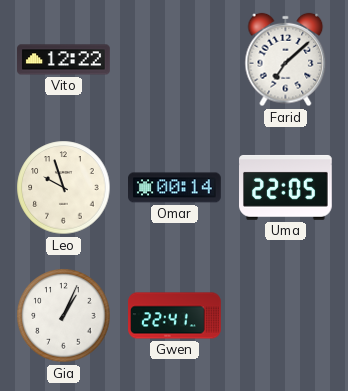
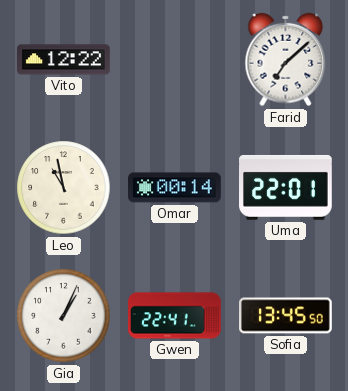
Leo: 9:57 -> 10:58
Uma: 22:05 -> 22:01
Sofia: none -> 13:45
